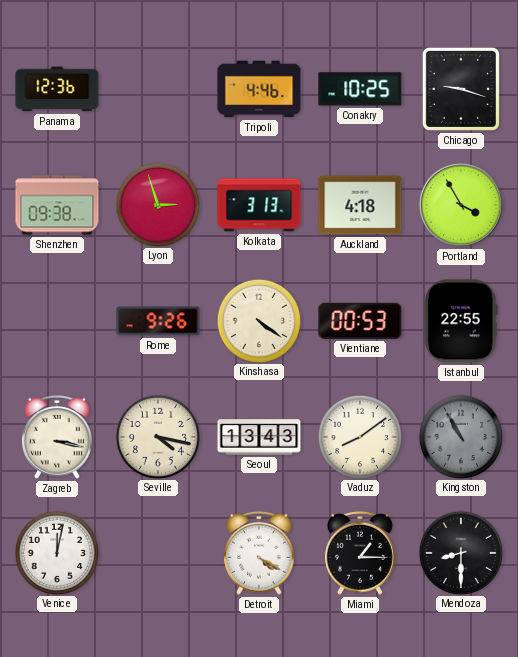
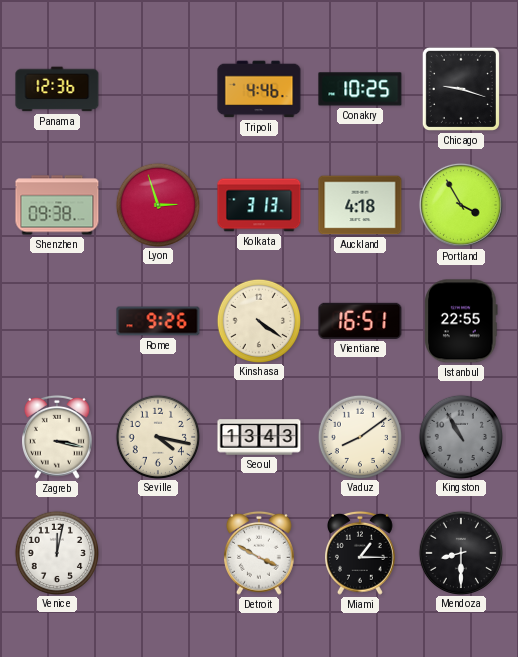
Vientiane: 00:53 -> 16:51
Detroit: 4:20 -> 3:50
